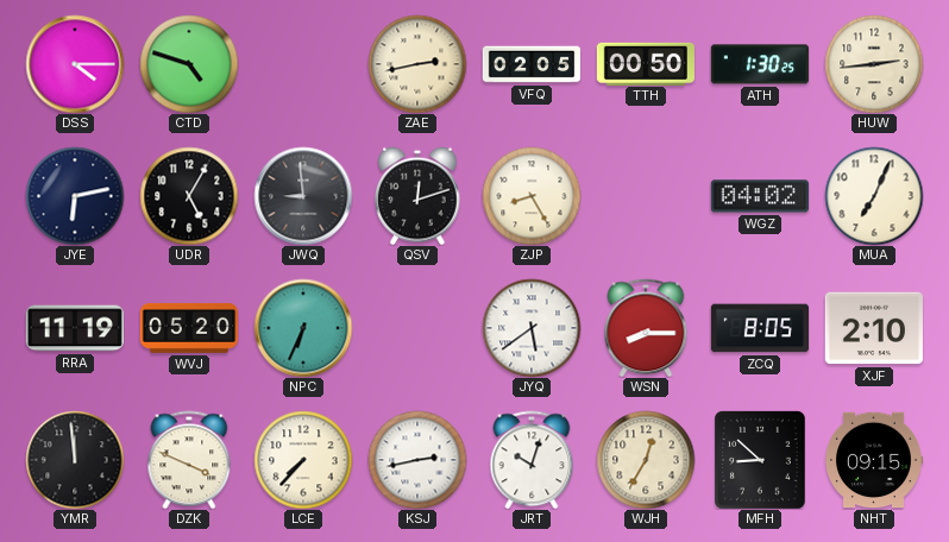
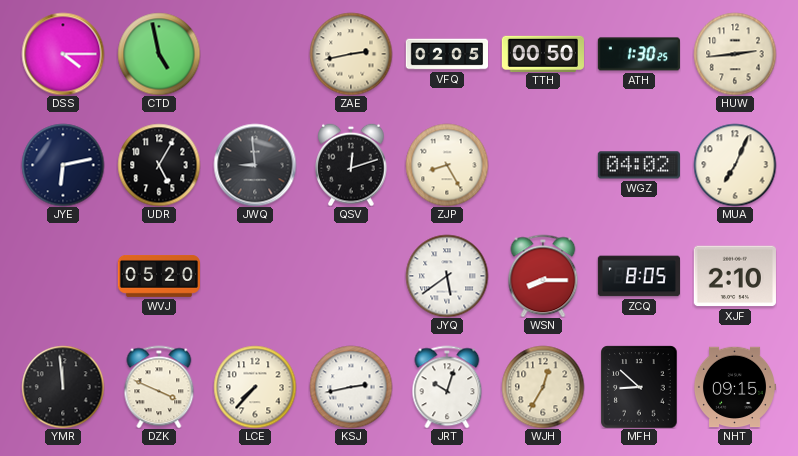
CTD: 4:48 -> 4:58
RRA: 11:19 -> none
NPC: 6:34 -> none
